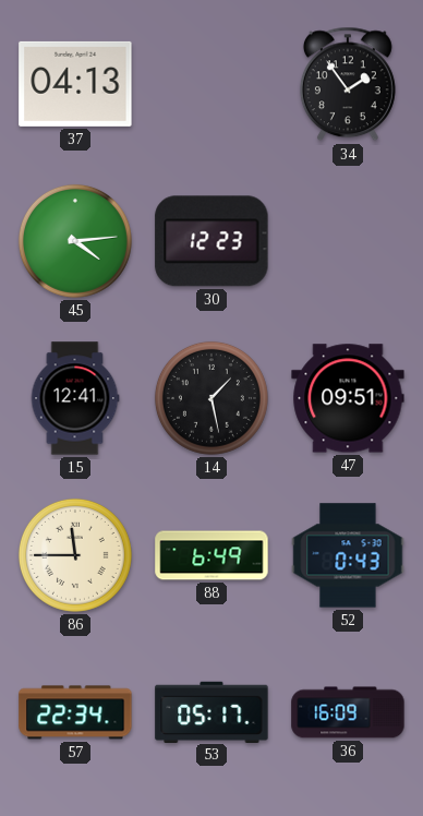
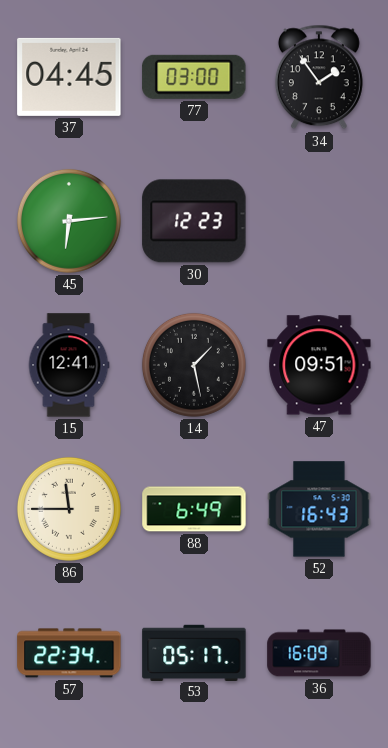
37: 04:13 -> 04:45
77: none -> 03:00
45: 4:14 -> 6:14
52: 0:43 -> 16:43
